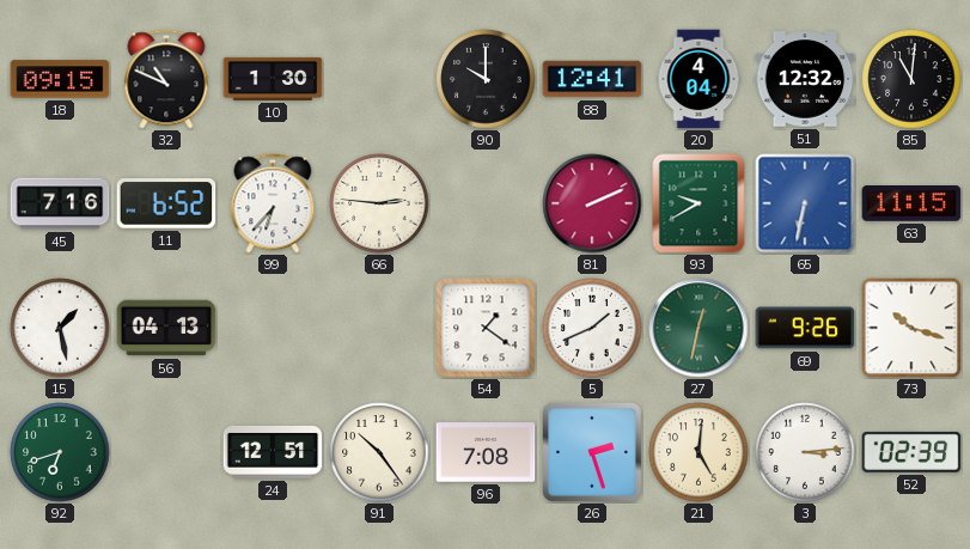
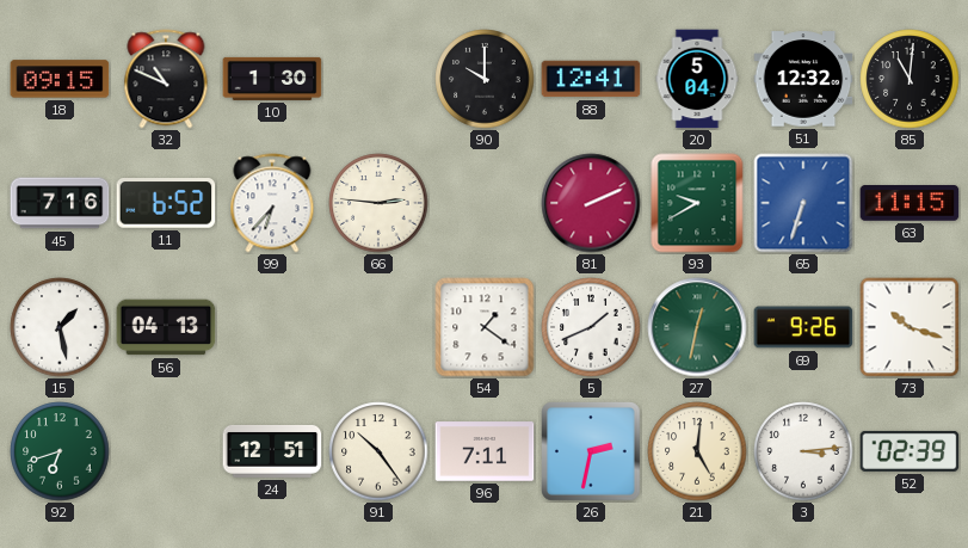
20: 4:04 -> 5:04
65: 6:32 -> 6:33
96: 7:08 -> 7:11
26: 2:27 -> 2:32
